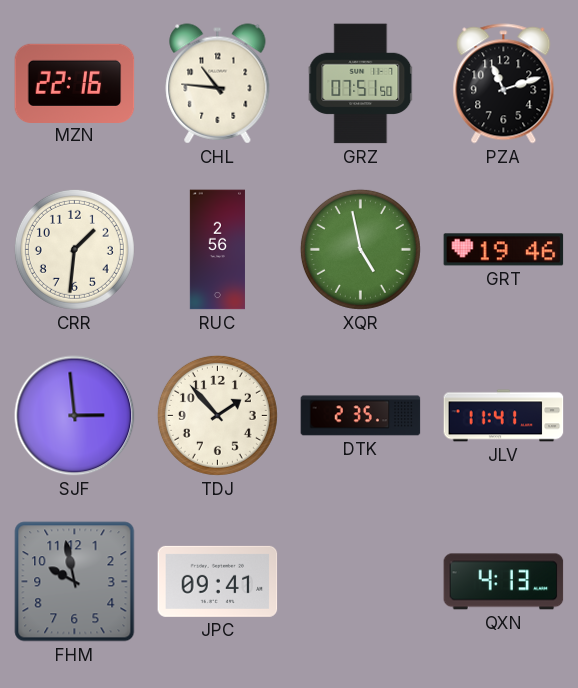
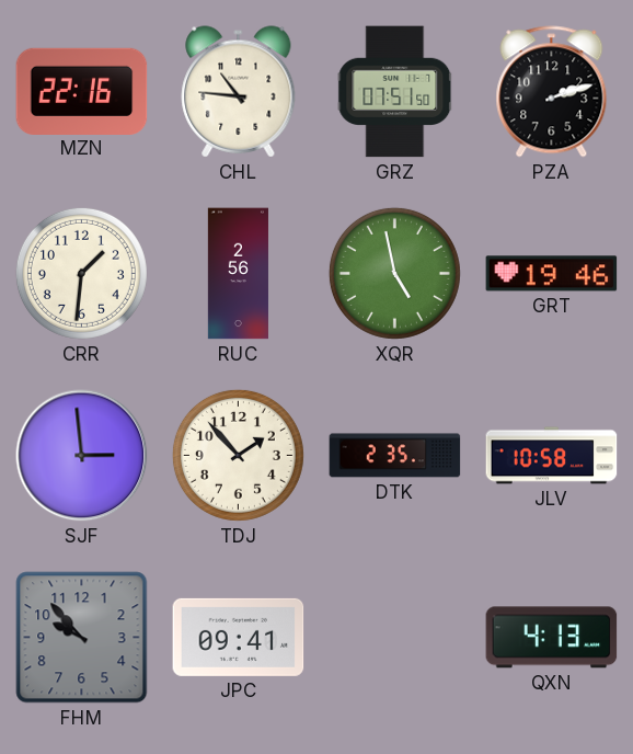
PZA: 11:12 -> 2:12
JLV: 11:41 -> 10:58
FHM: 9:58 -> 9:53
